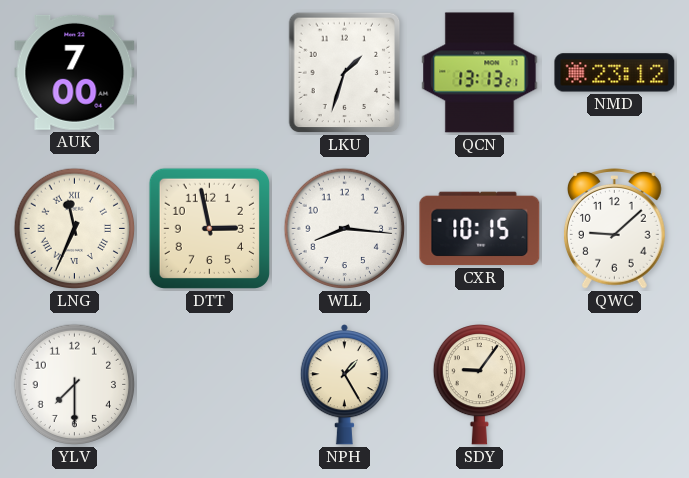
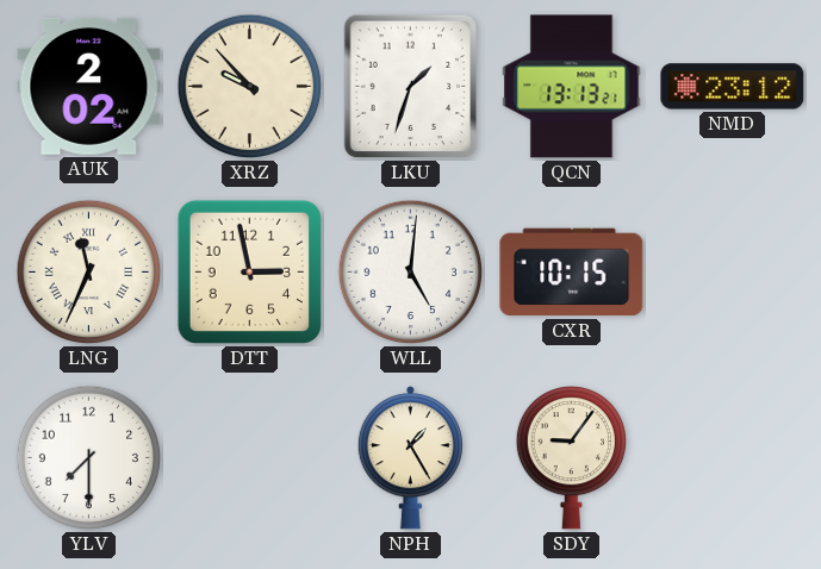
AUK: 7:00 -> 2:02
XRZ: none -> 9:53
WLL: 8:16 -> 5:01
QWC: 9:08 -> none
